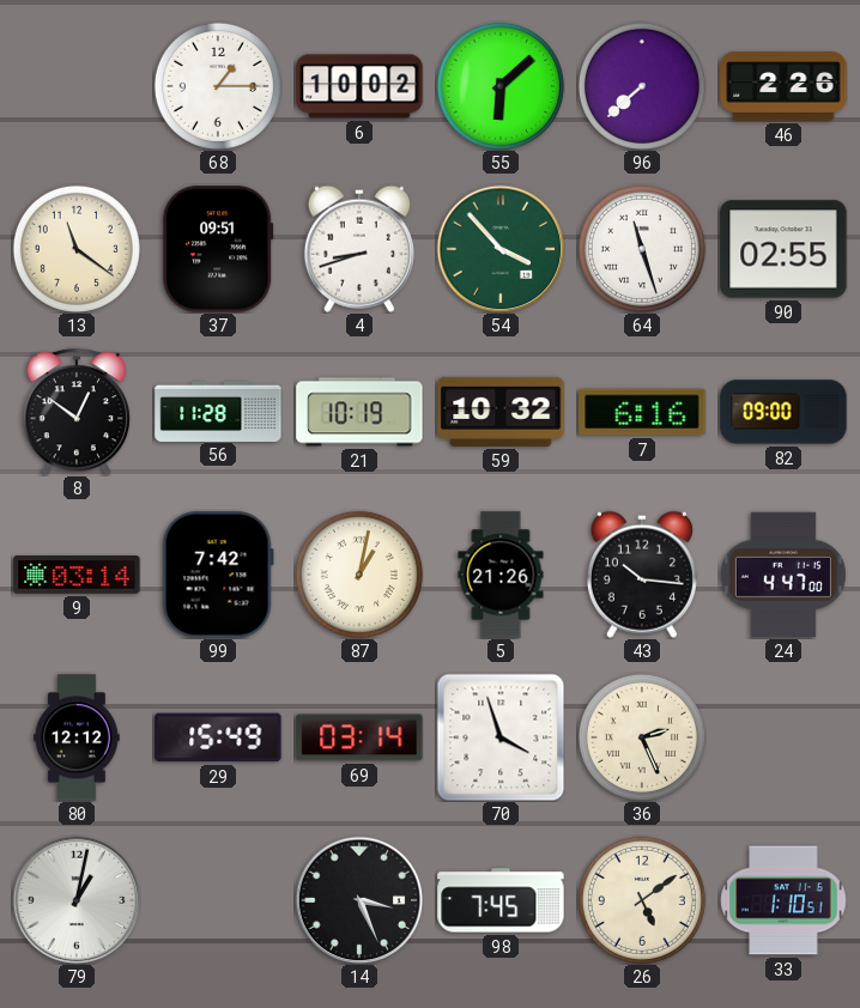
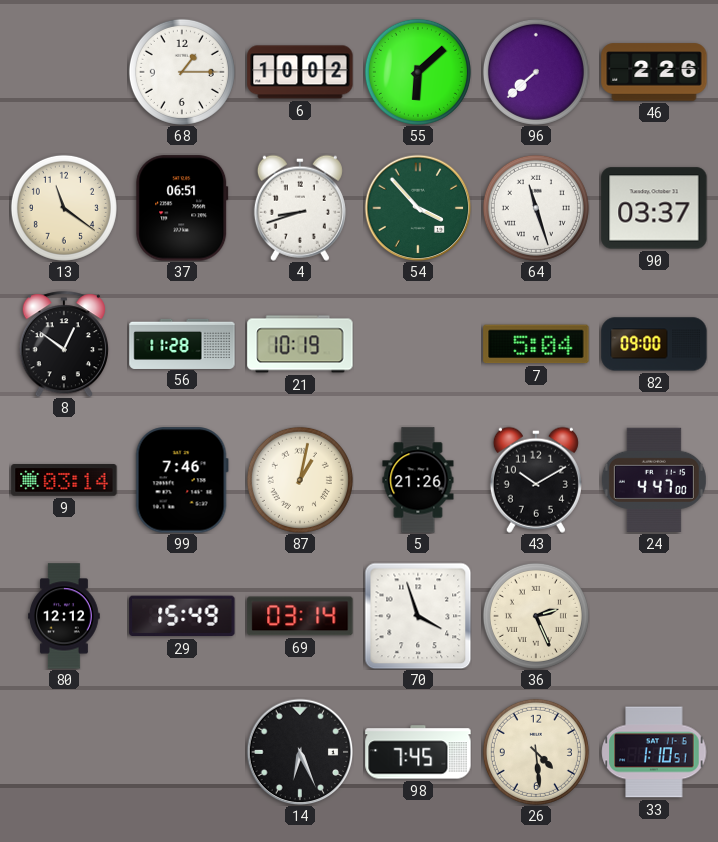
37: 09:51 -> 06:51
90: 02:55 -> 03:37
59: 10:32 -> none
7: 6:16 -> 5:04
99: 7:42 -> 7:46
43: 10:16 -> 10:10
79: 1:02 -> none
14: 3:26 -> 6:26
26: 5:09 -> 4:29
